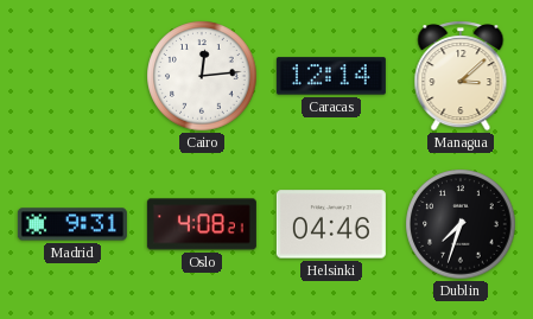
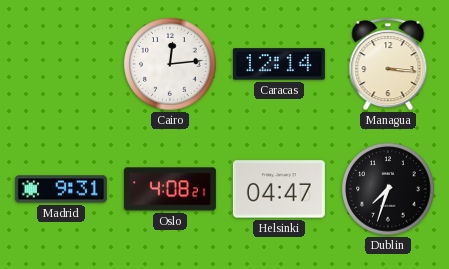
Managua: 3:08 -> 3:16
Helsinki: 04:46 -> 04:47
